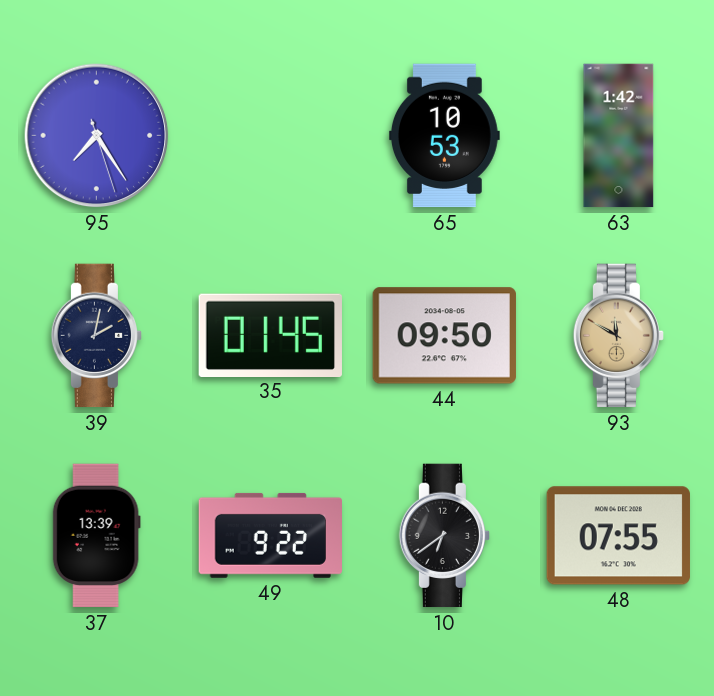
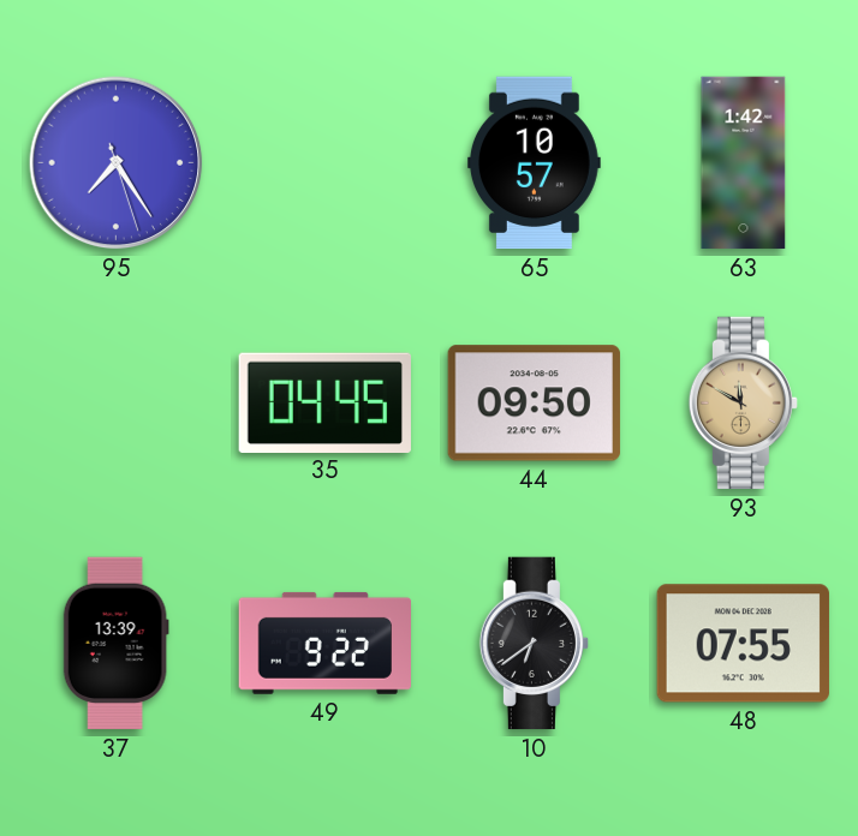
65: 10:53 -> 10:57
39: 2:02 -> none
35: 01:45 -> 04:45
